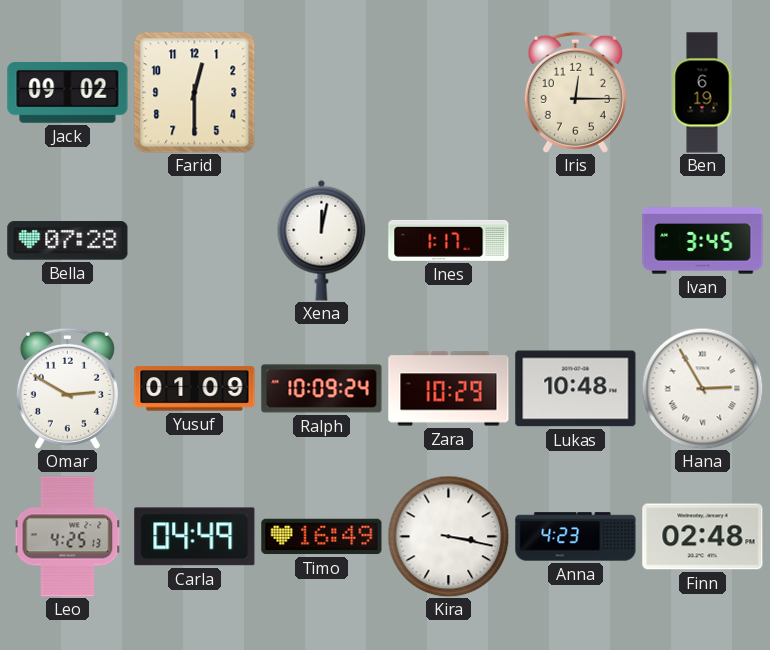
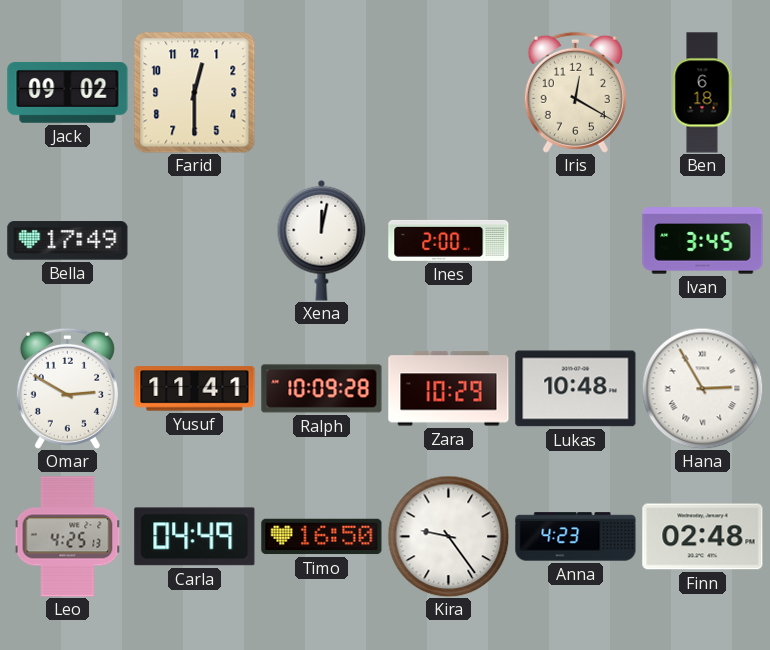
Iris: 12:15 -> 12:20
Ben: 6:19 -> 6:18
Bella: 07:28 -> 17:49
Ines: 1:17 -> 2:00
Yusuf: 01:09 -> 11:41
Ralph: 10:09:24 -> 10:09:28
Timo: 16:49 -> 16:50
Kira: 3:17 -> 9:24
